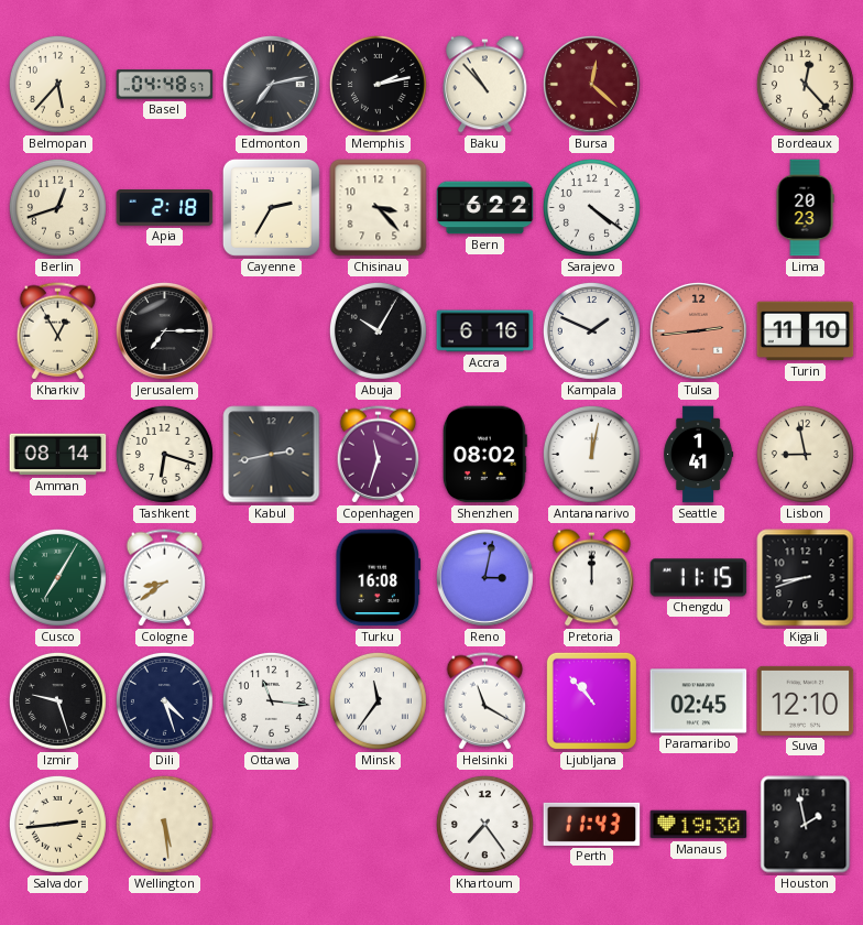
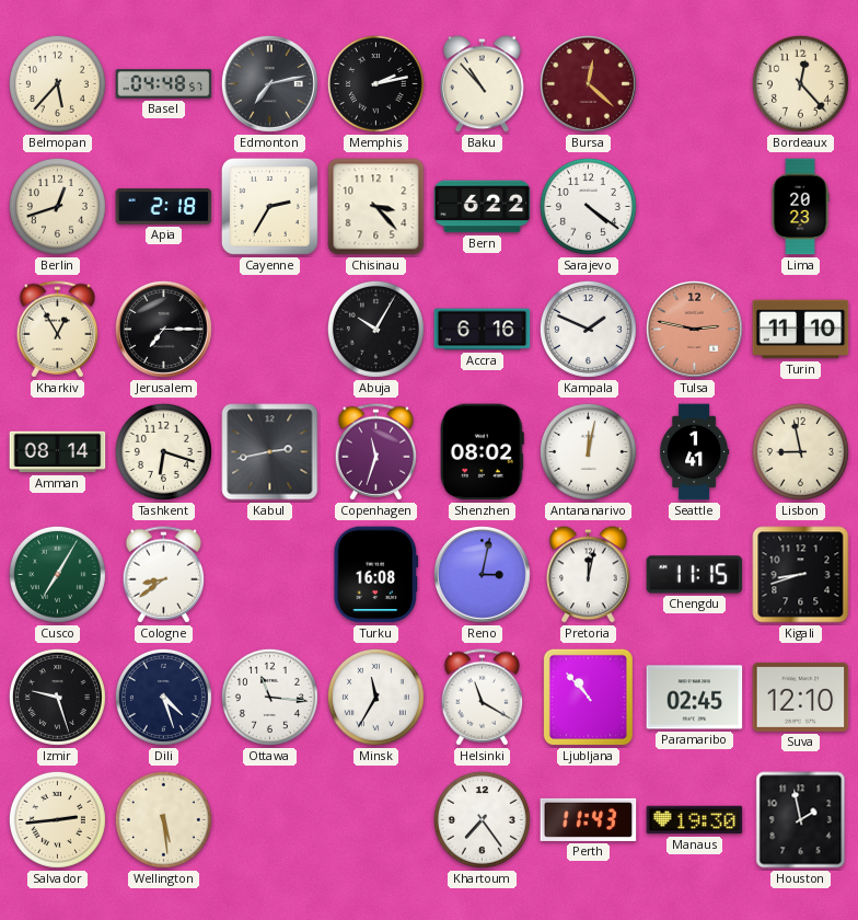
Tulsa: 2:44 -> 2:47
Pretoria: 12:00 -> 12:02
Minsk: 11:36 -> 11:35
